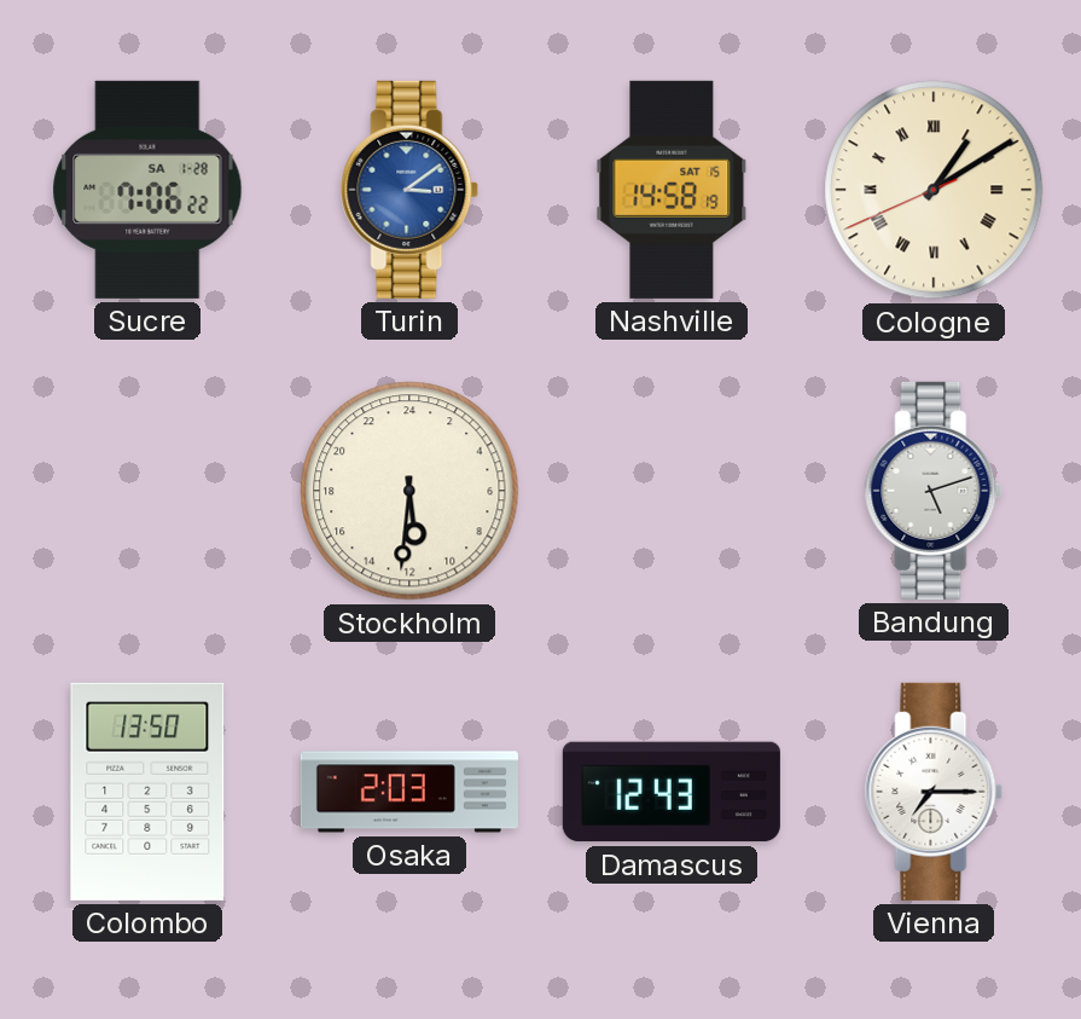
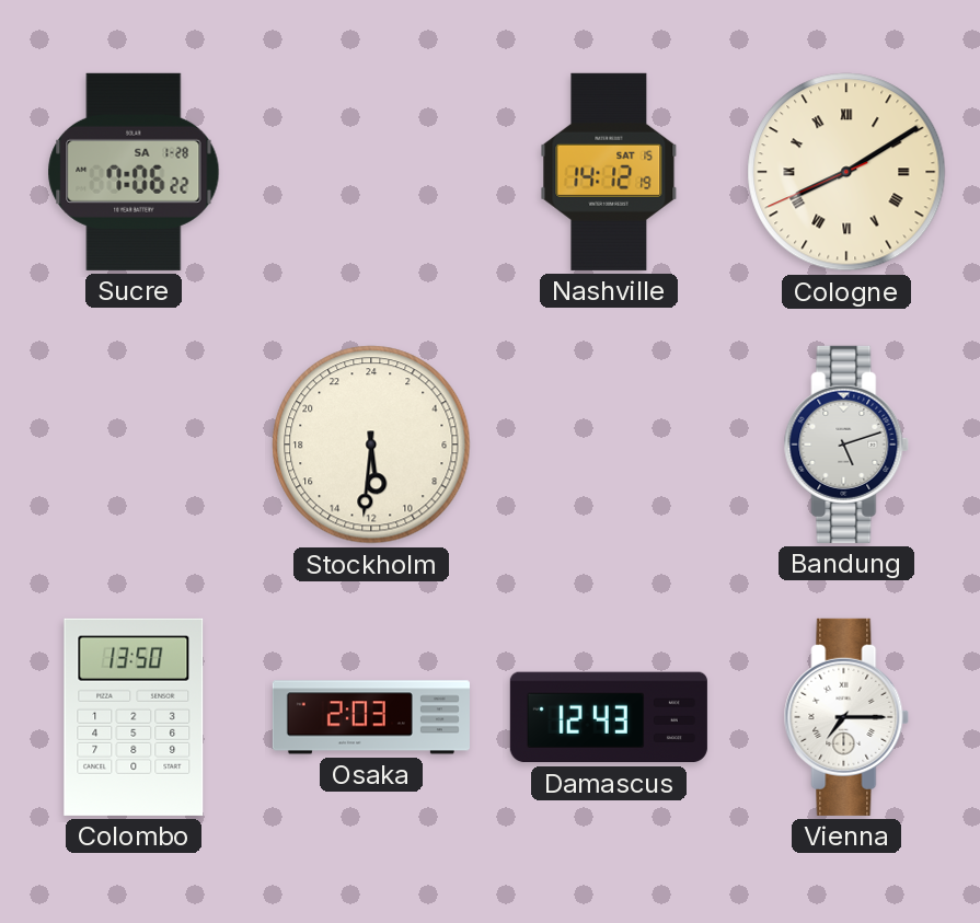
Turin: 3:09 -> none
Nashville: 14:58 -> 14:12
Cologne: 1:09 -> 8:09
